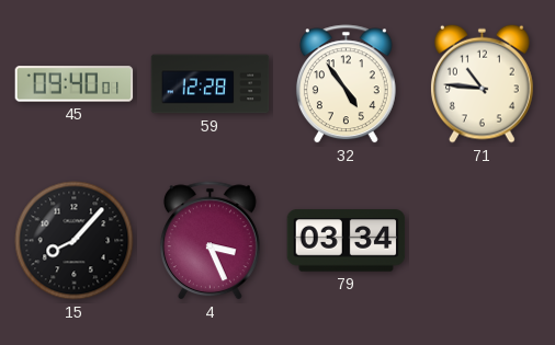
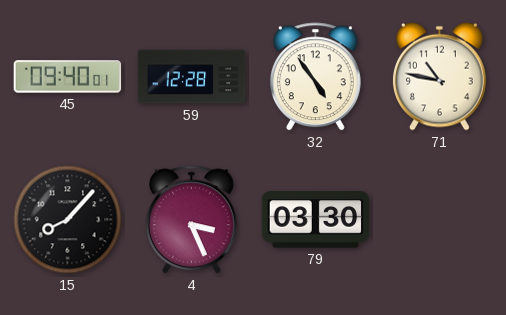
71: 10:46 -> 10:47
79: 03:34 -> 03:30
